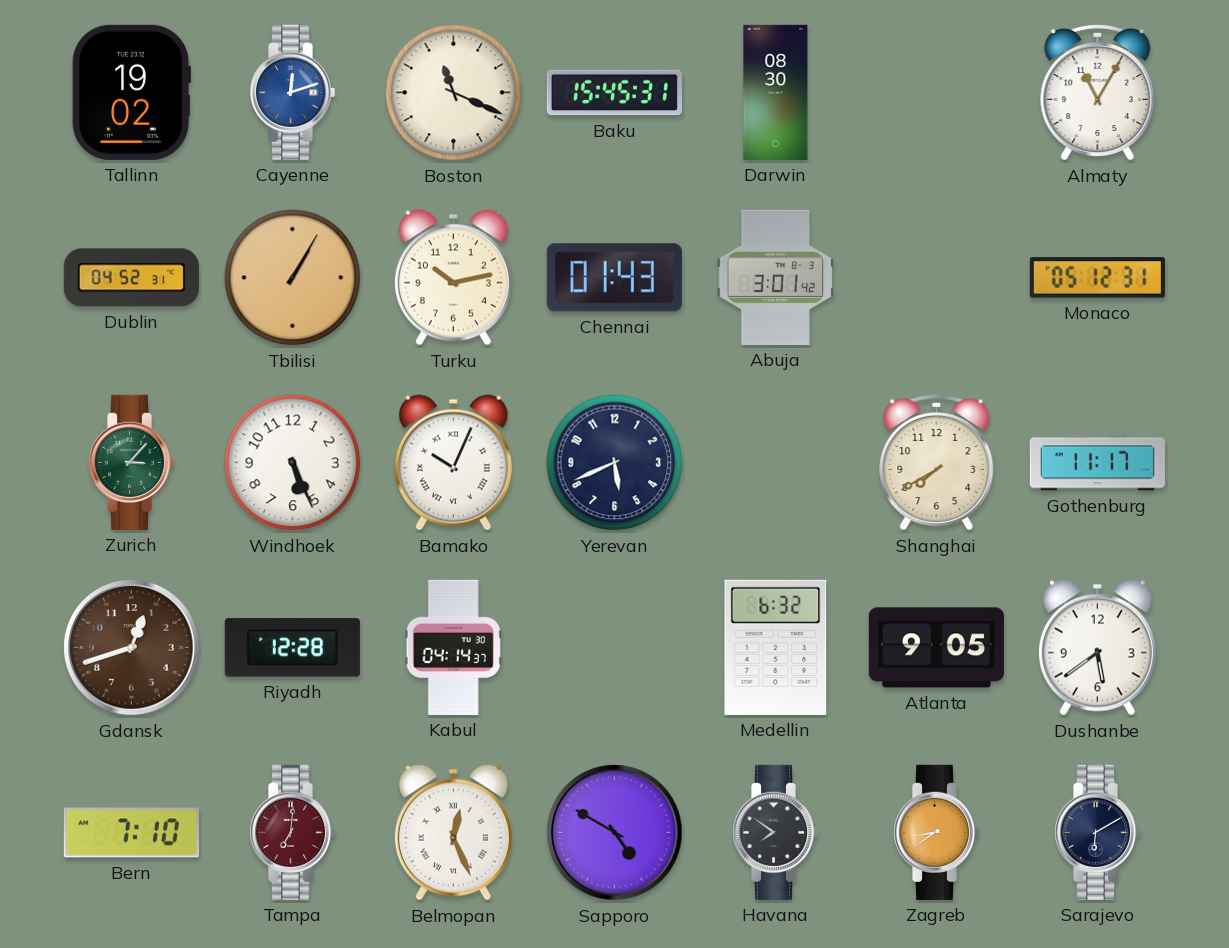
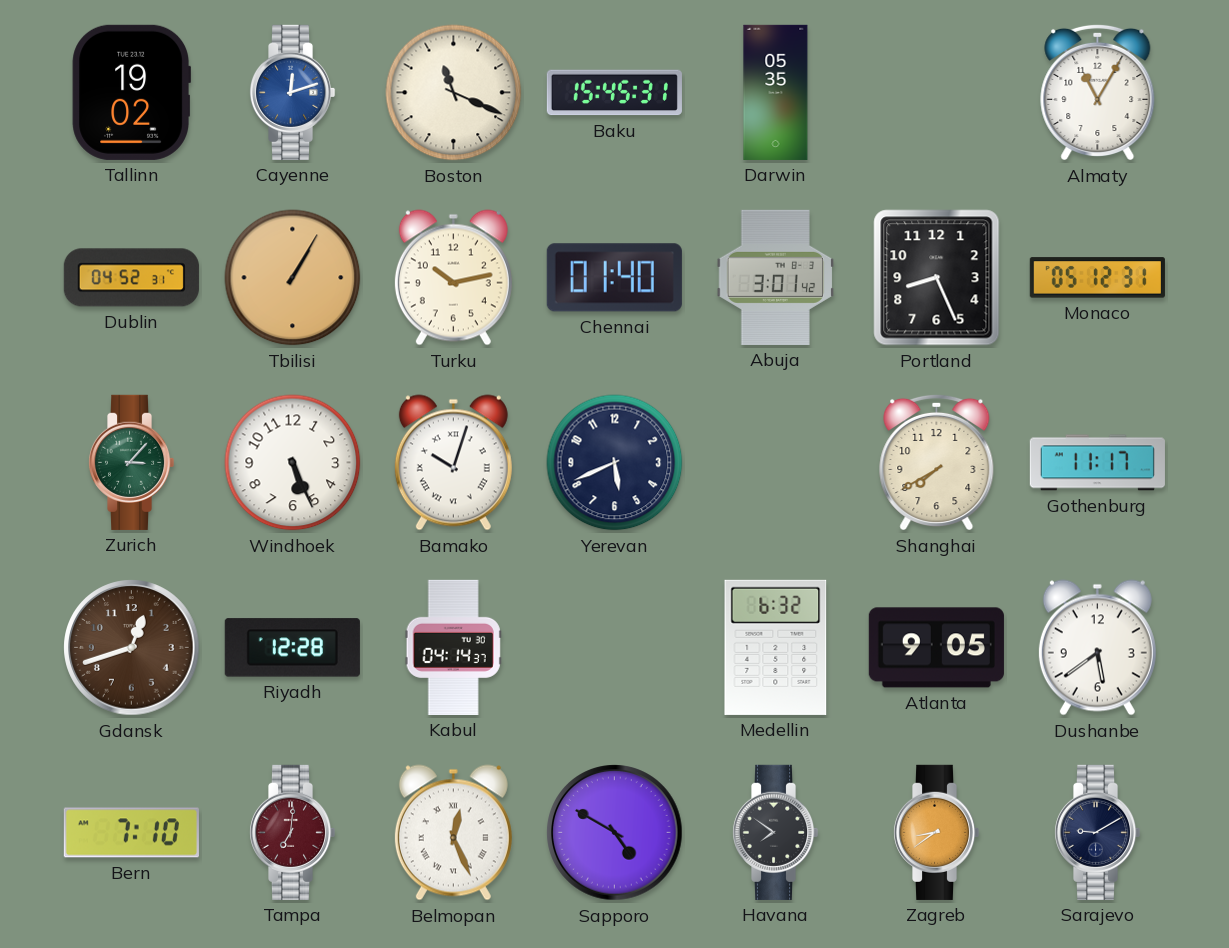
Darwin: 08:30 -> 05:35
Chennai: 01:43 -> 01:40
Portland: none -> 8:26
Bamako: 10:04 -> 10:03
Sarajevo: 6:10 -> 9:10
